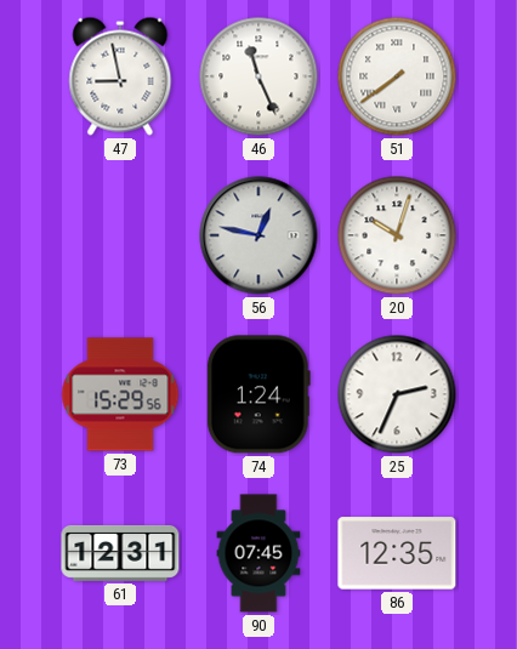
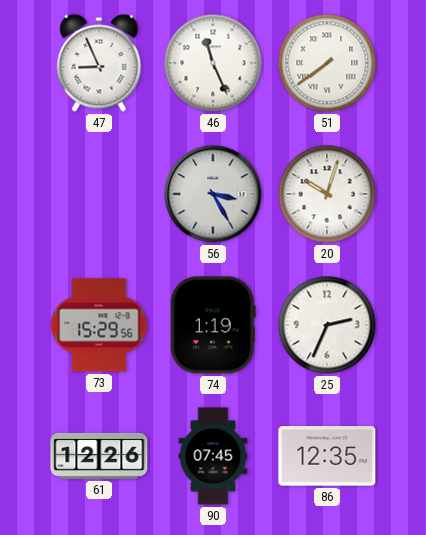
47: 8:58 -> 8:56
56: 12:47 -> 3:25
74: 1:24 -> 1:19
61: 12:31 -> 12:26
